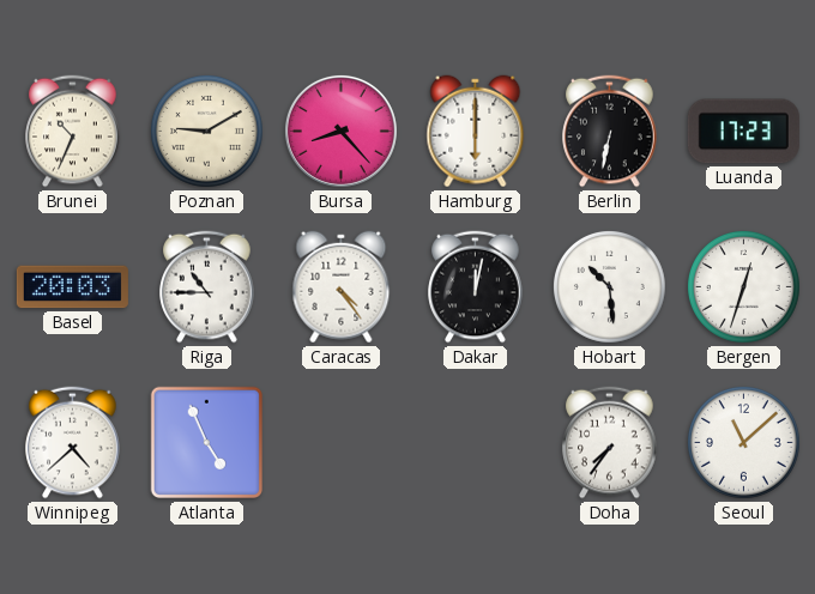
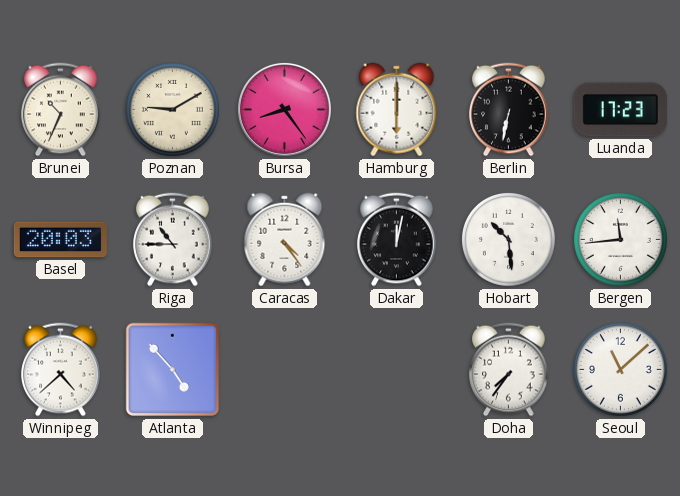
Bursa: 8:23 -> 8:24
Bergen: 12:33 -> 11:44
Atlanta: 4:56 -> 4:53
